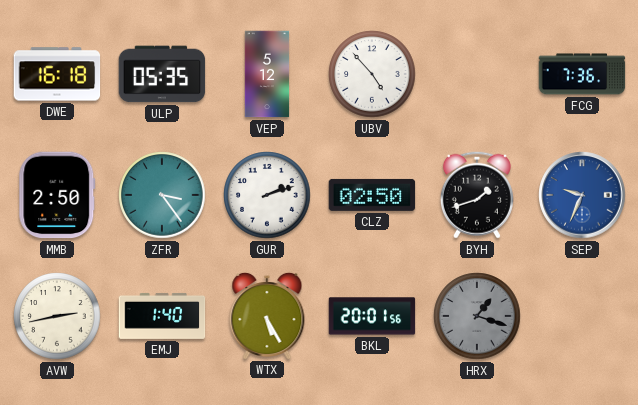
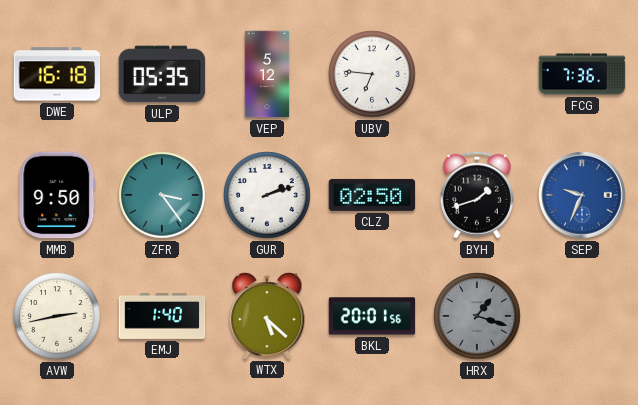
UBV: 4:53 -> 6:46
MMB: 2:50 -> 9:50
WTX: 5:25 -> 5:22
